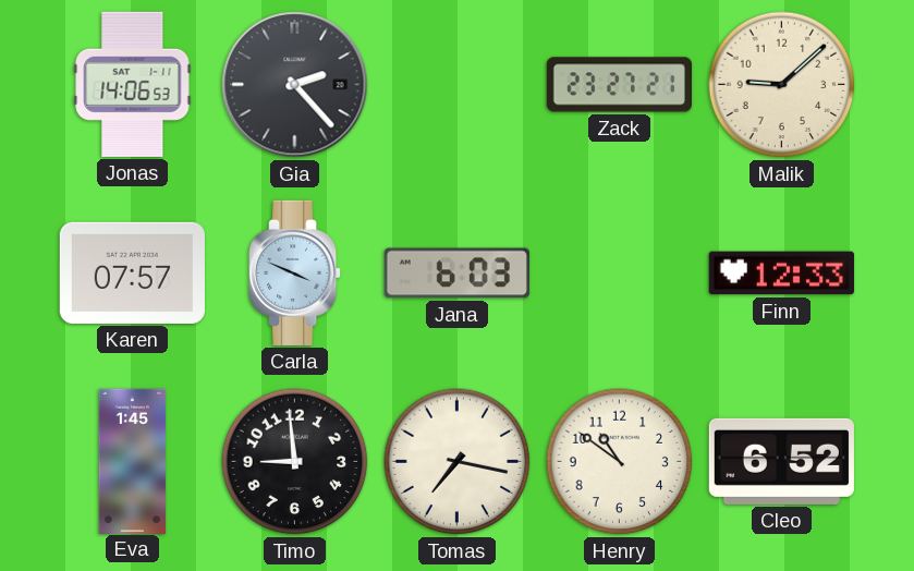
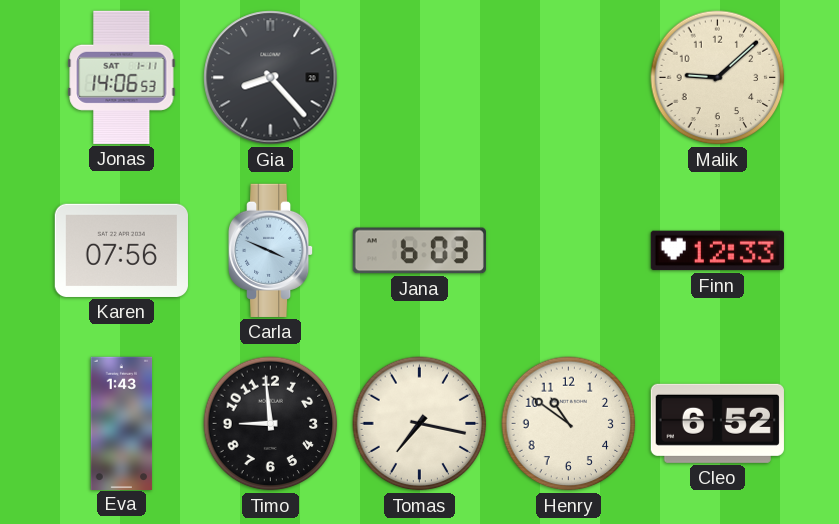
Gia: 2:23 -> 8:23
Zack: 23:27 -> none
Karen: 07:57 -> 07:56
Eva: 1:45 -> 1:43
